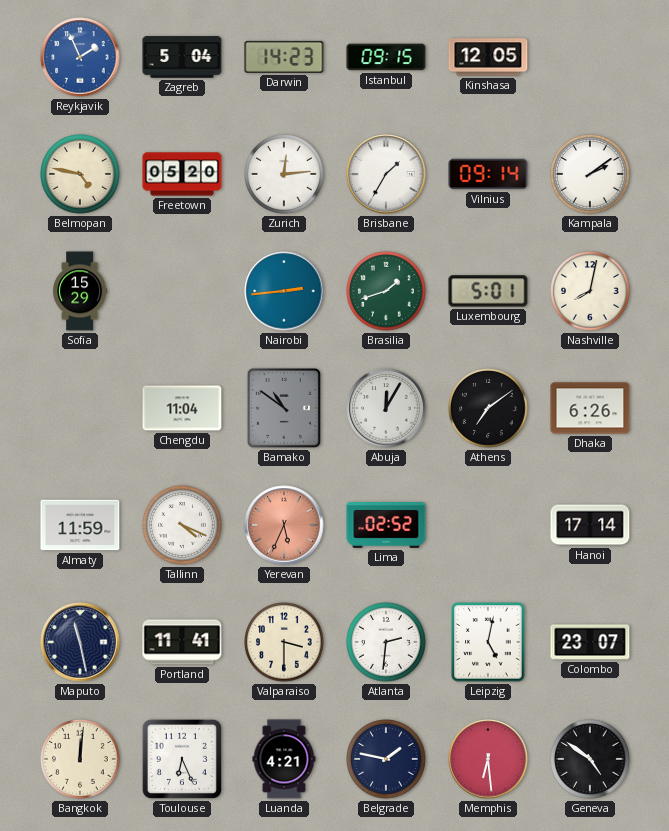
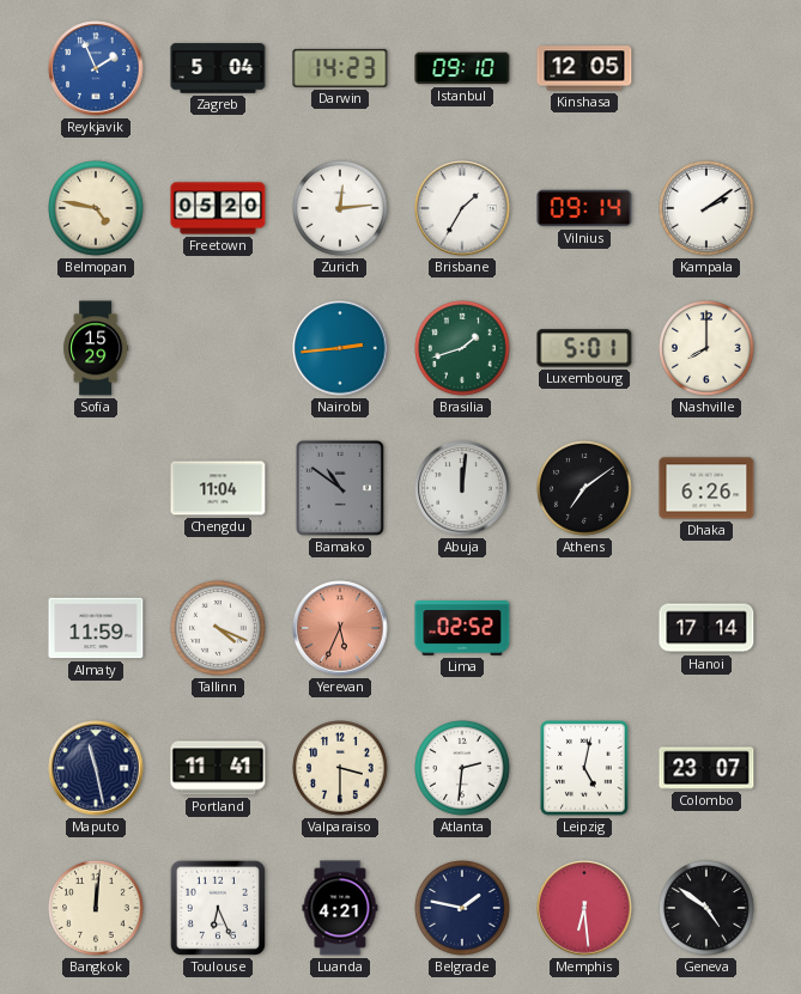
Istanbul: 09:15 -> 09:10
Nashville: 8:02 -> 8:00
Abuja: 12:05 -> 12:01
